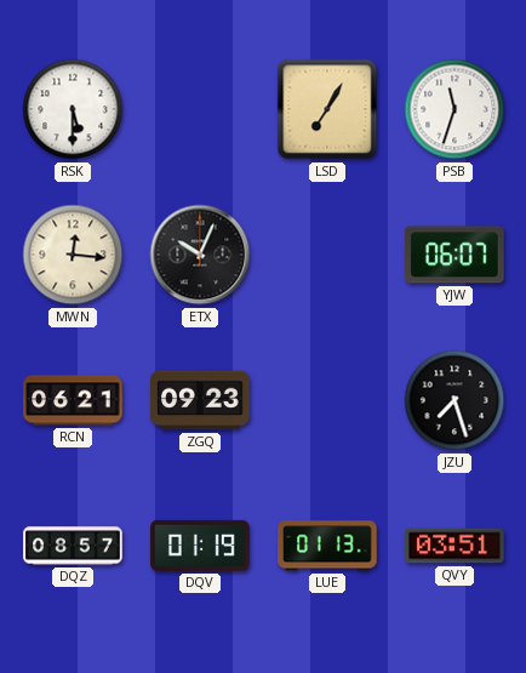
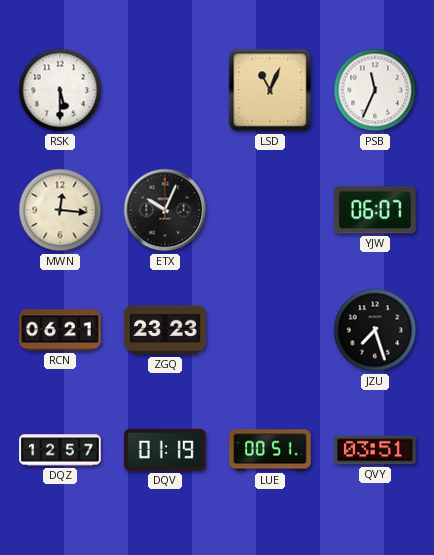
LSD: 7:05 -> 11:04
PSB: 11:33 -> 11:34
ZGQ: 09:23 -> 23:23
DQZ: 08:57 -> 12:57
LUE: 01:13 -> 00:51
